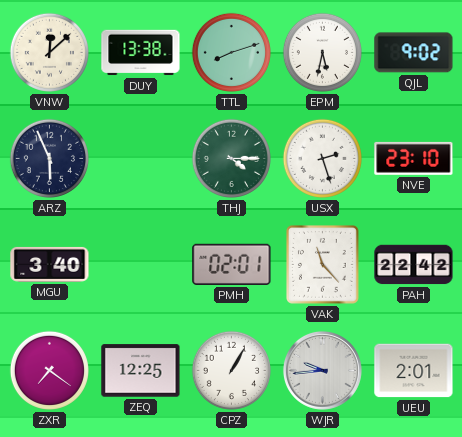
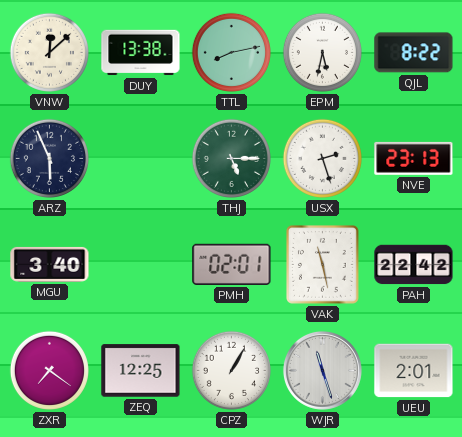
TTL: 8:12 -> 8:13
QJL: 9:02 -> 8:22
THJ: 4:15 -> 5:15
NVE: 23:10 -> 23:13
VAK: 11:23 -> 11:28
WJR: 9:44 -> 11:27
